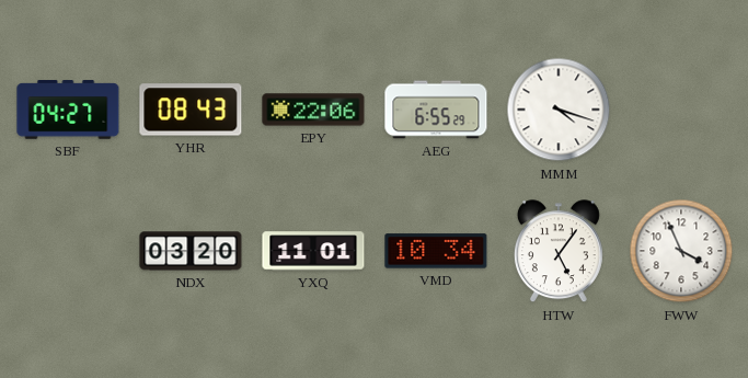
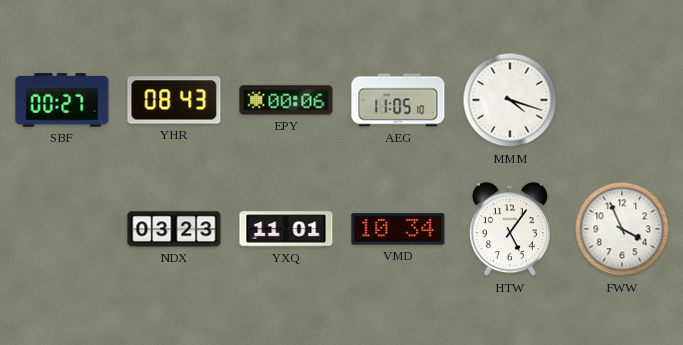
SBF: 04:27 -> 00:27
EPY: 22:06 -> 00:06
AEG: 6:55 -> 11:05
NDX: 03:20 -> 03:23
